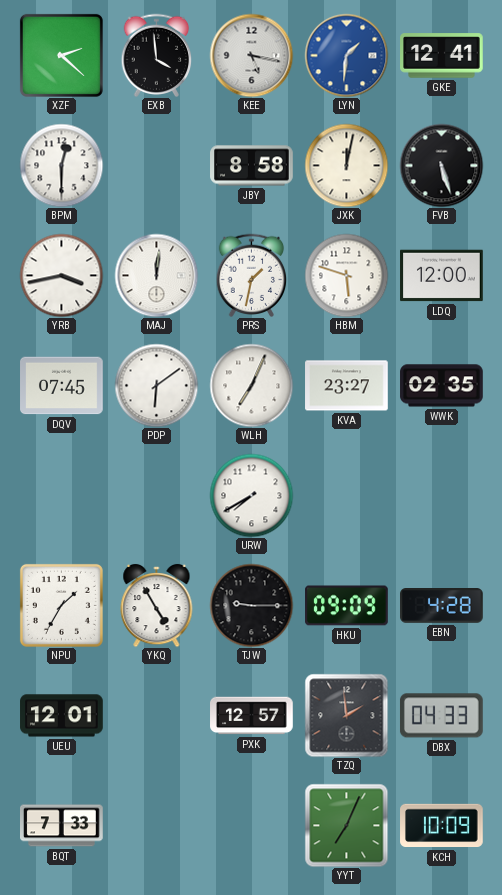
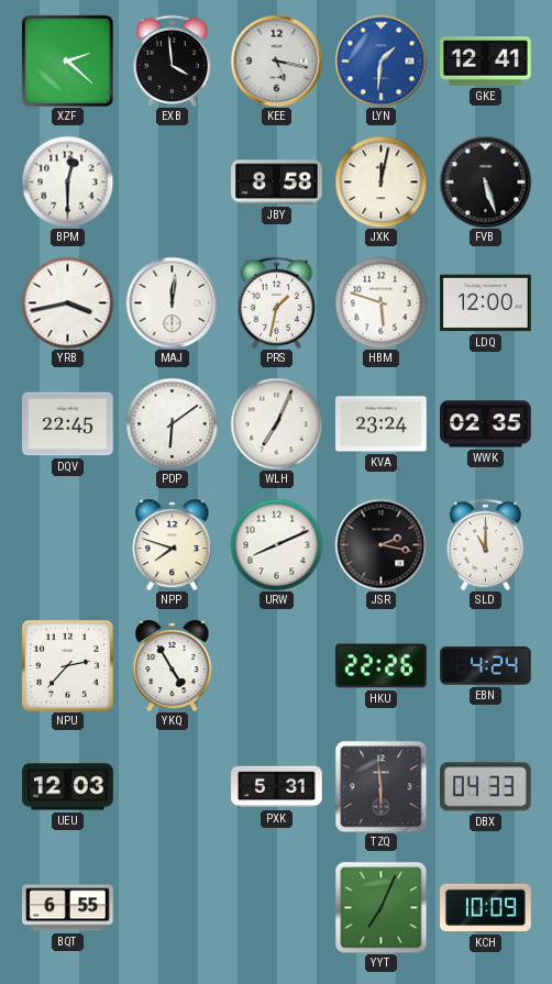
DQV: 07:45 -> 22:45
KVA: 23:27 -> 23:24
NPP: none -> 7:48
URW: 7:40 -> 8:11
JSR: none -> 2:17
SLD: none -> 11:00
NPU: 1:35 -> 2:37
TJW: 9:15 -> none
HKU: 09:09 -> 22:26
EBN: 4:28 -> 4:24
UEU: 12:01 -> 12:03
PXK: 12:57 -> 5:31
TZQ: 1:59 -> 5:59
BQT: 7:33 -> 6:55
